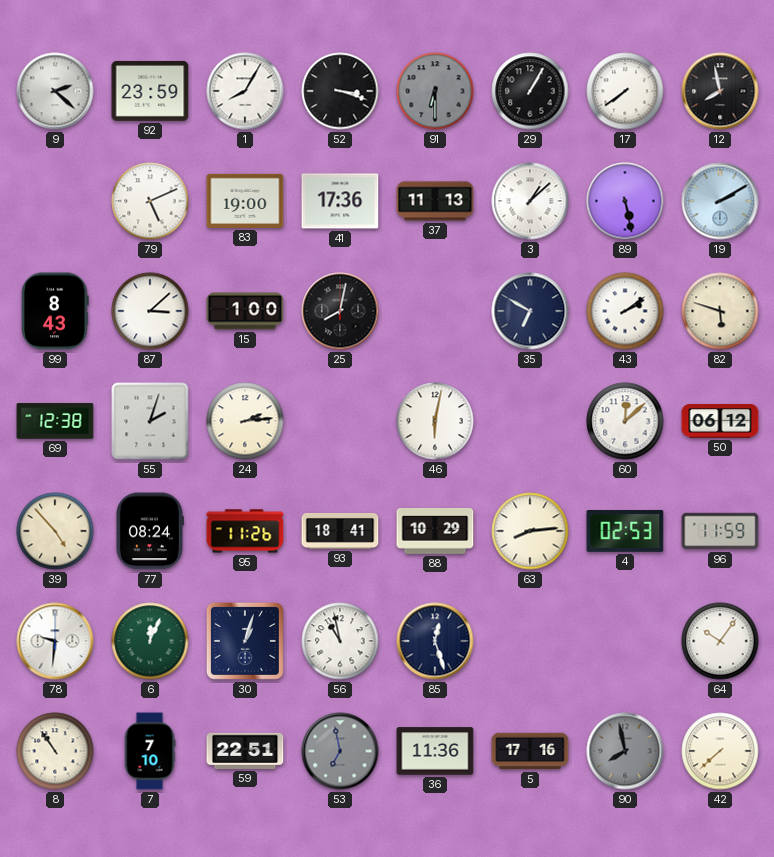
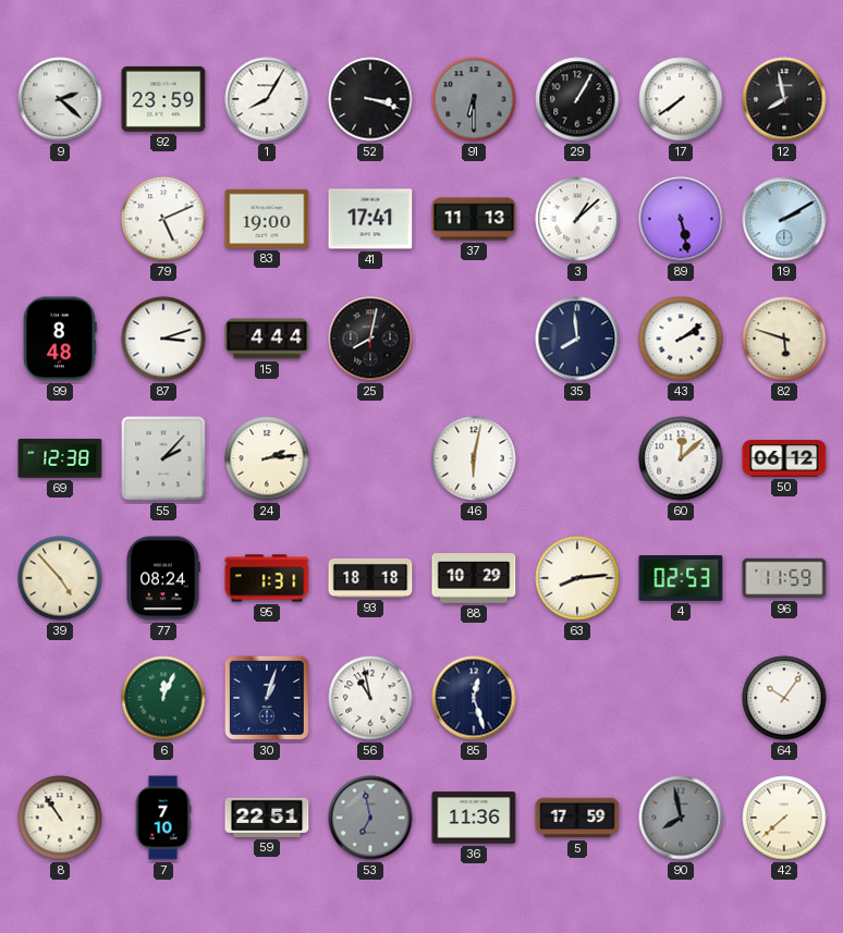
41: 17:36 -> 17:41
99: 8:43 -> 8:48
87: 3:08 -> 3:12
15: 1:00 -> 4:44
35: 6:50 -> 7:59
55: 2:03 -> 2:07
95: 11:26 -> 1:31
93: 18:41 -> 18:18
78: 9:31 -> none
5: 17:16 -> 17:59
